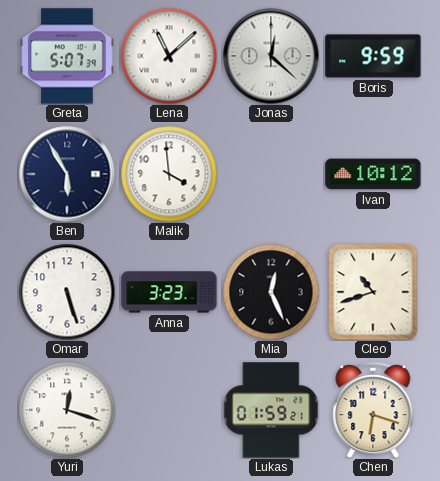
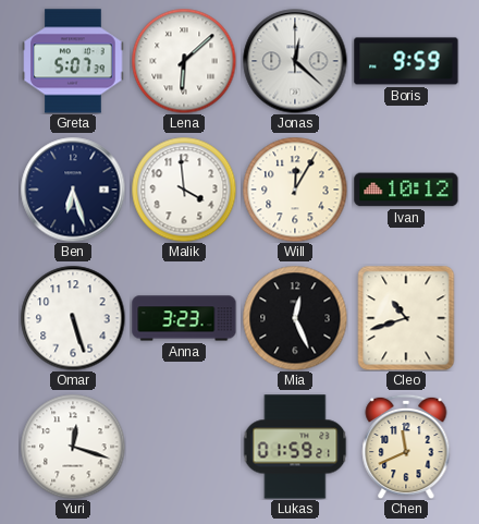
Lena: 11:08 -> 6:08
Ben: 5:55 -> 6:27
Will: none -> 12:05
Chen: 6:18 -> 11:41
